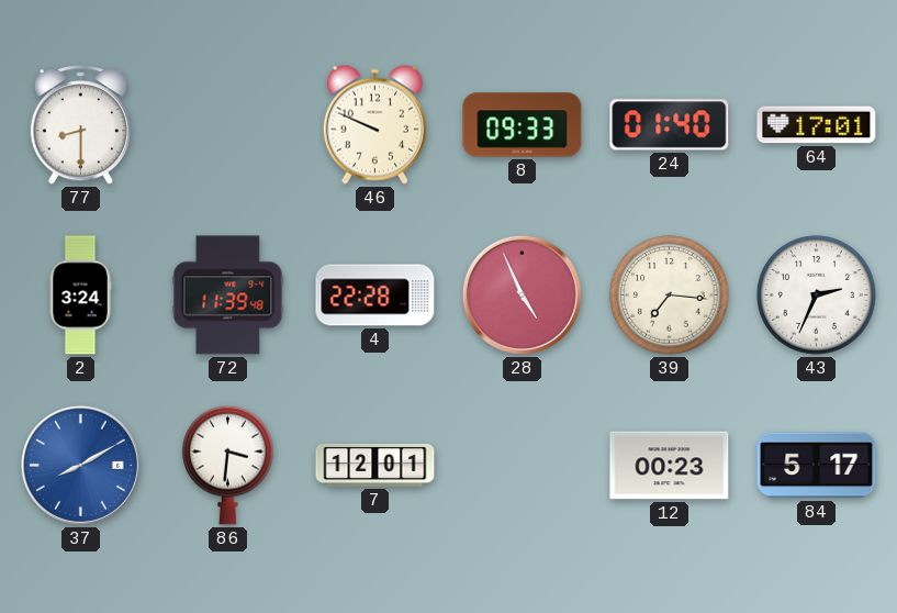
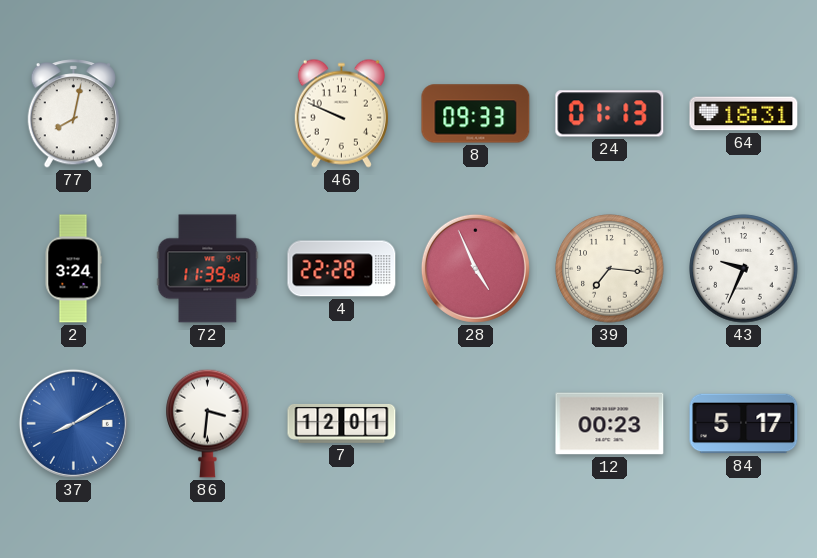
77: 8:30 -> 8:02
24: 01:40 -> 01:13
64: 17:01 -> 18:31
43: 2:34 -> 9:34
